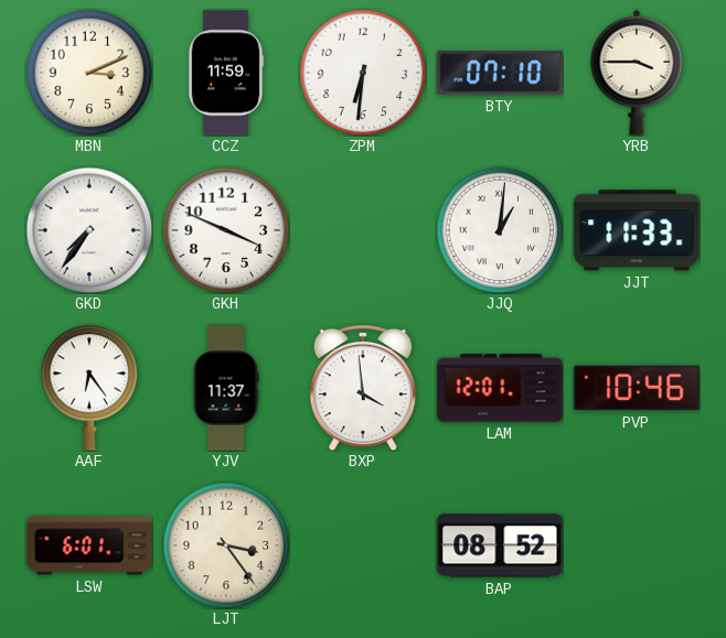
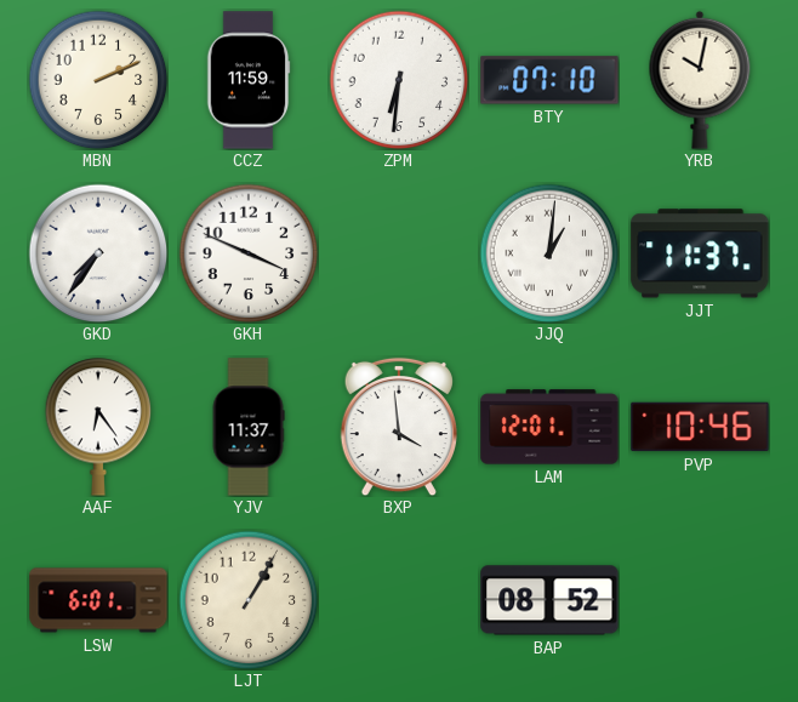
MBN: 3:11 -> 2:11
YRB: 3:45 -> 10:02
JJT: 11:33 -> 11:37
LJT: 3:24 -> 1:05
